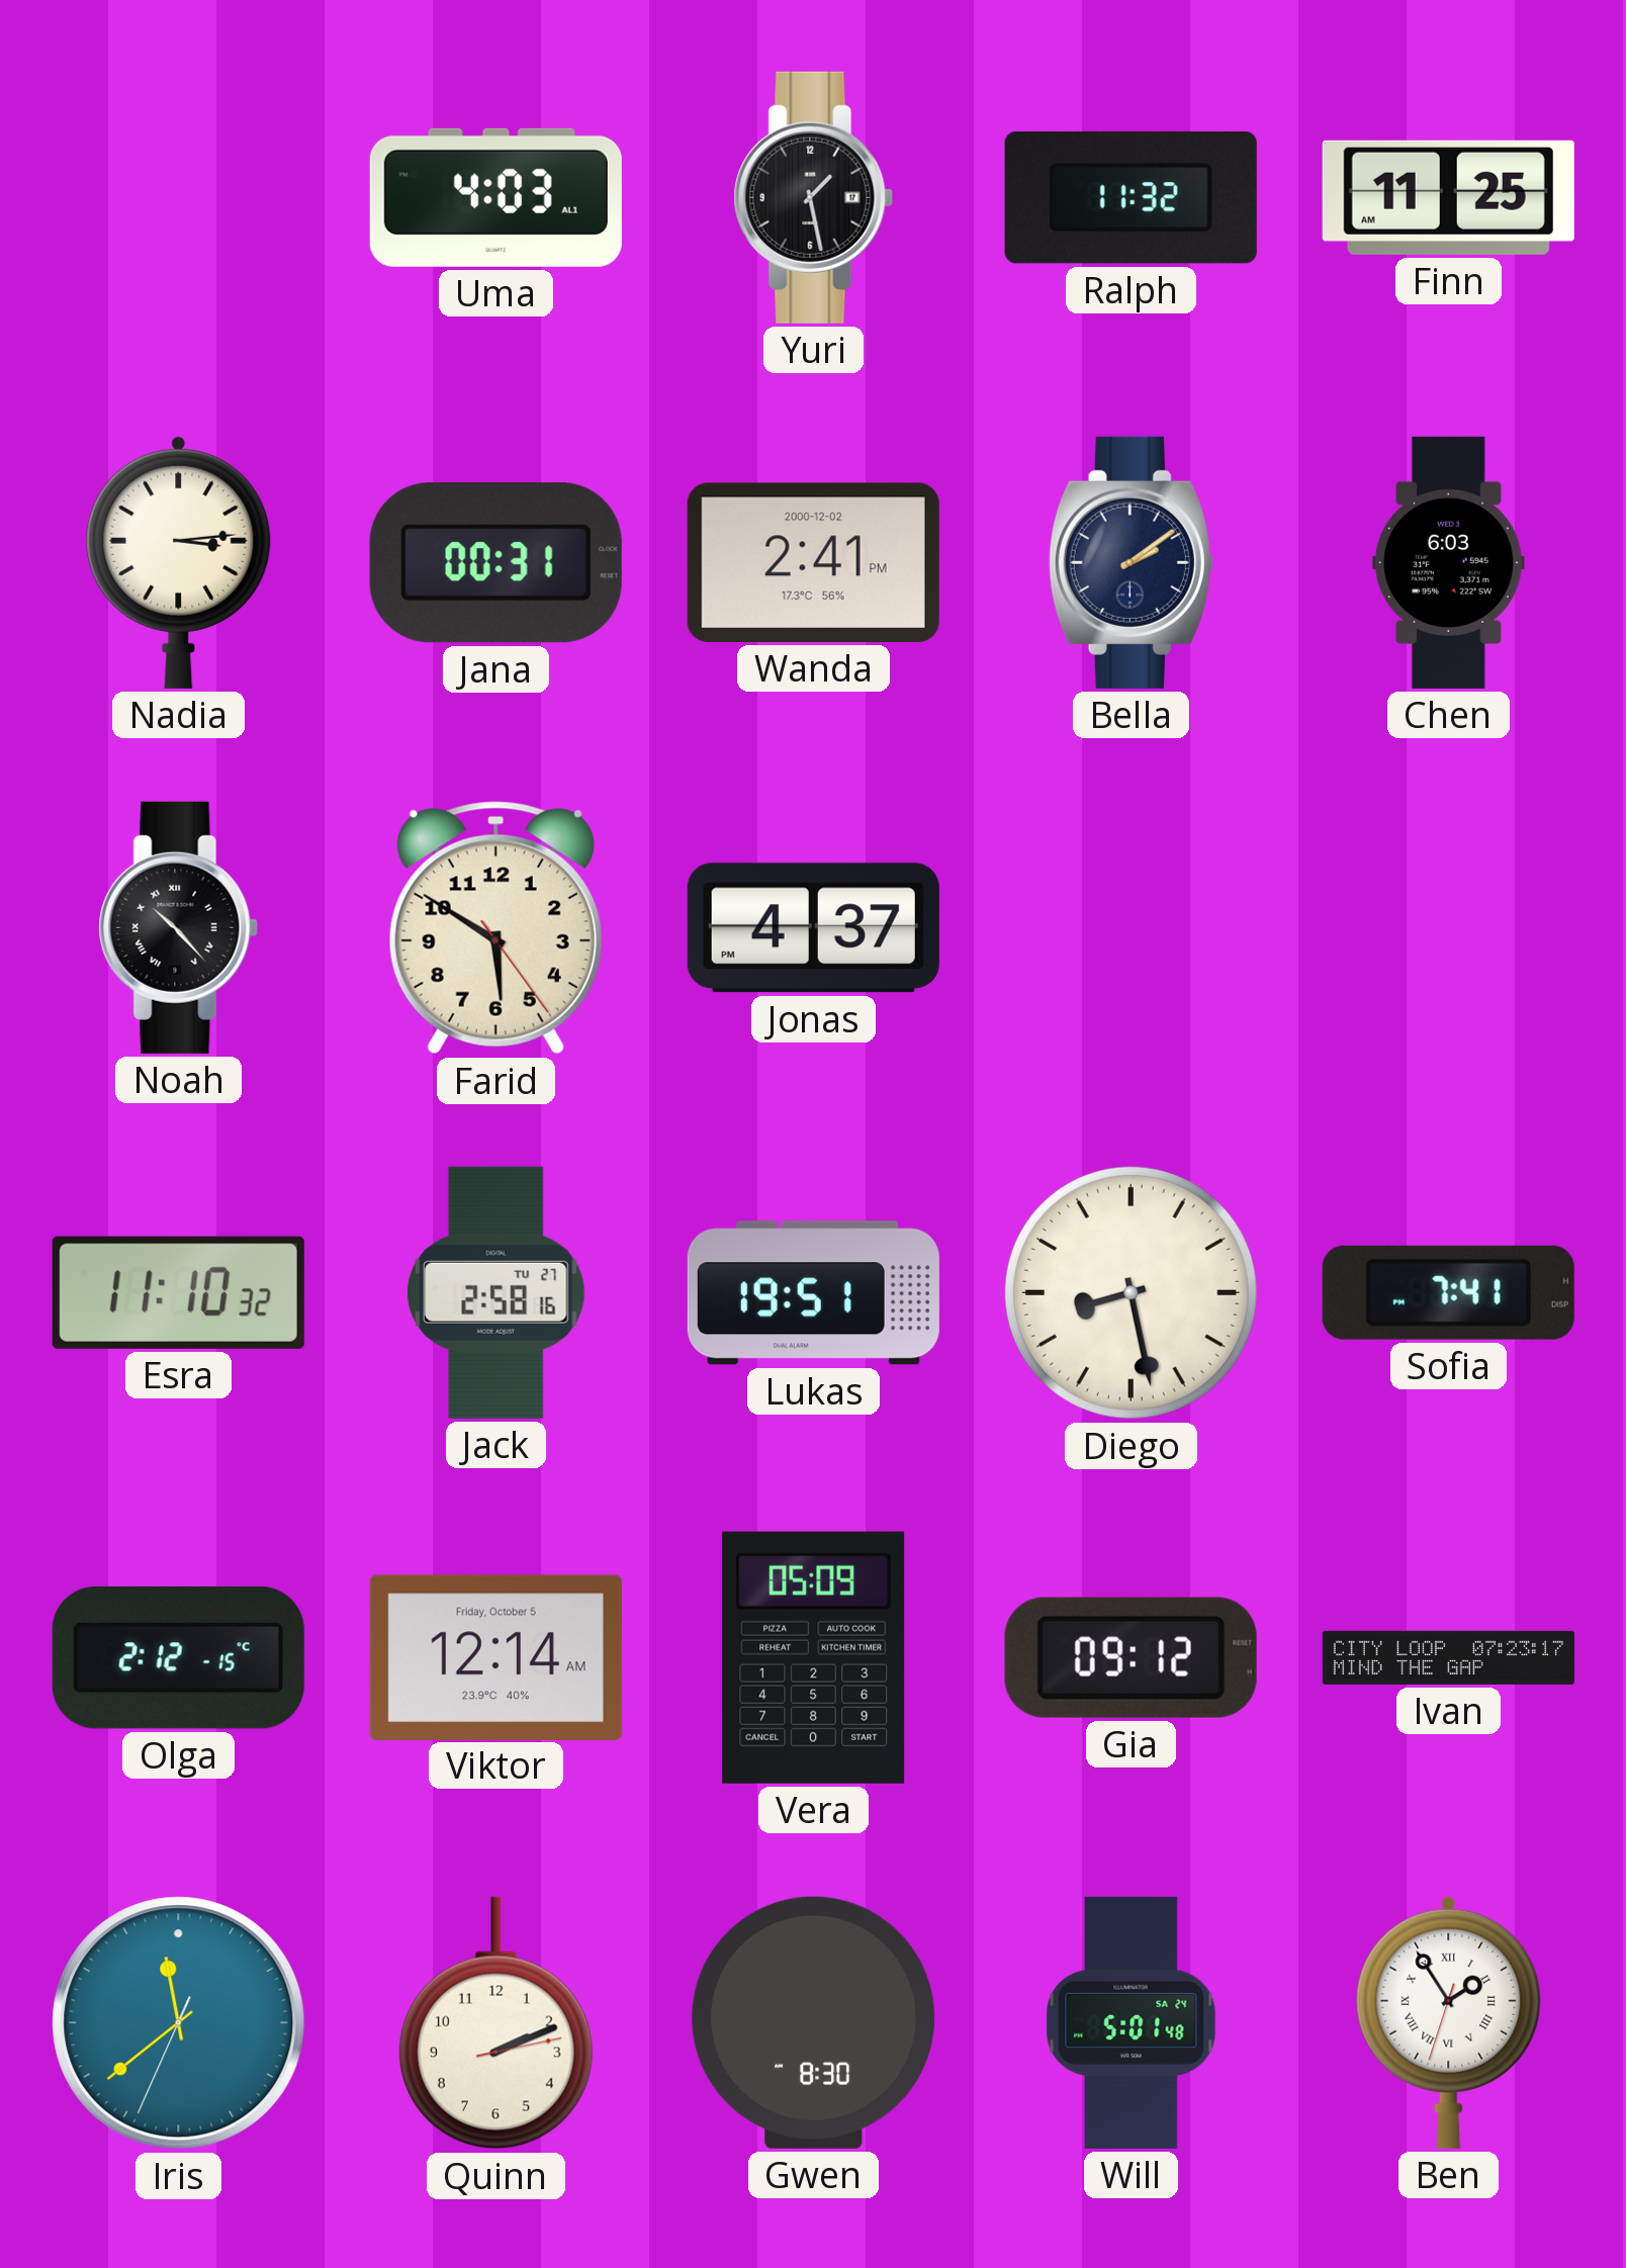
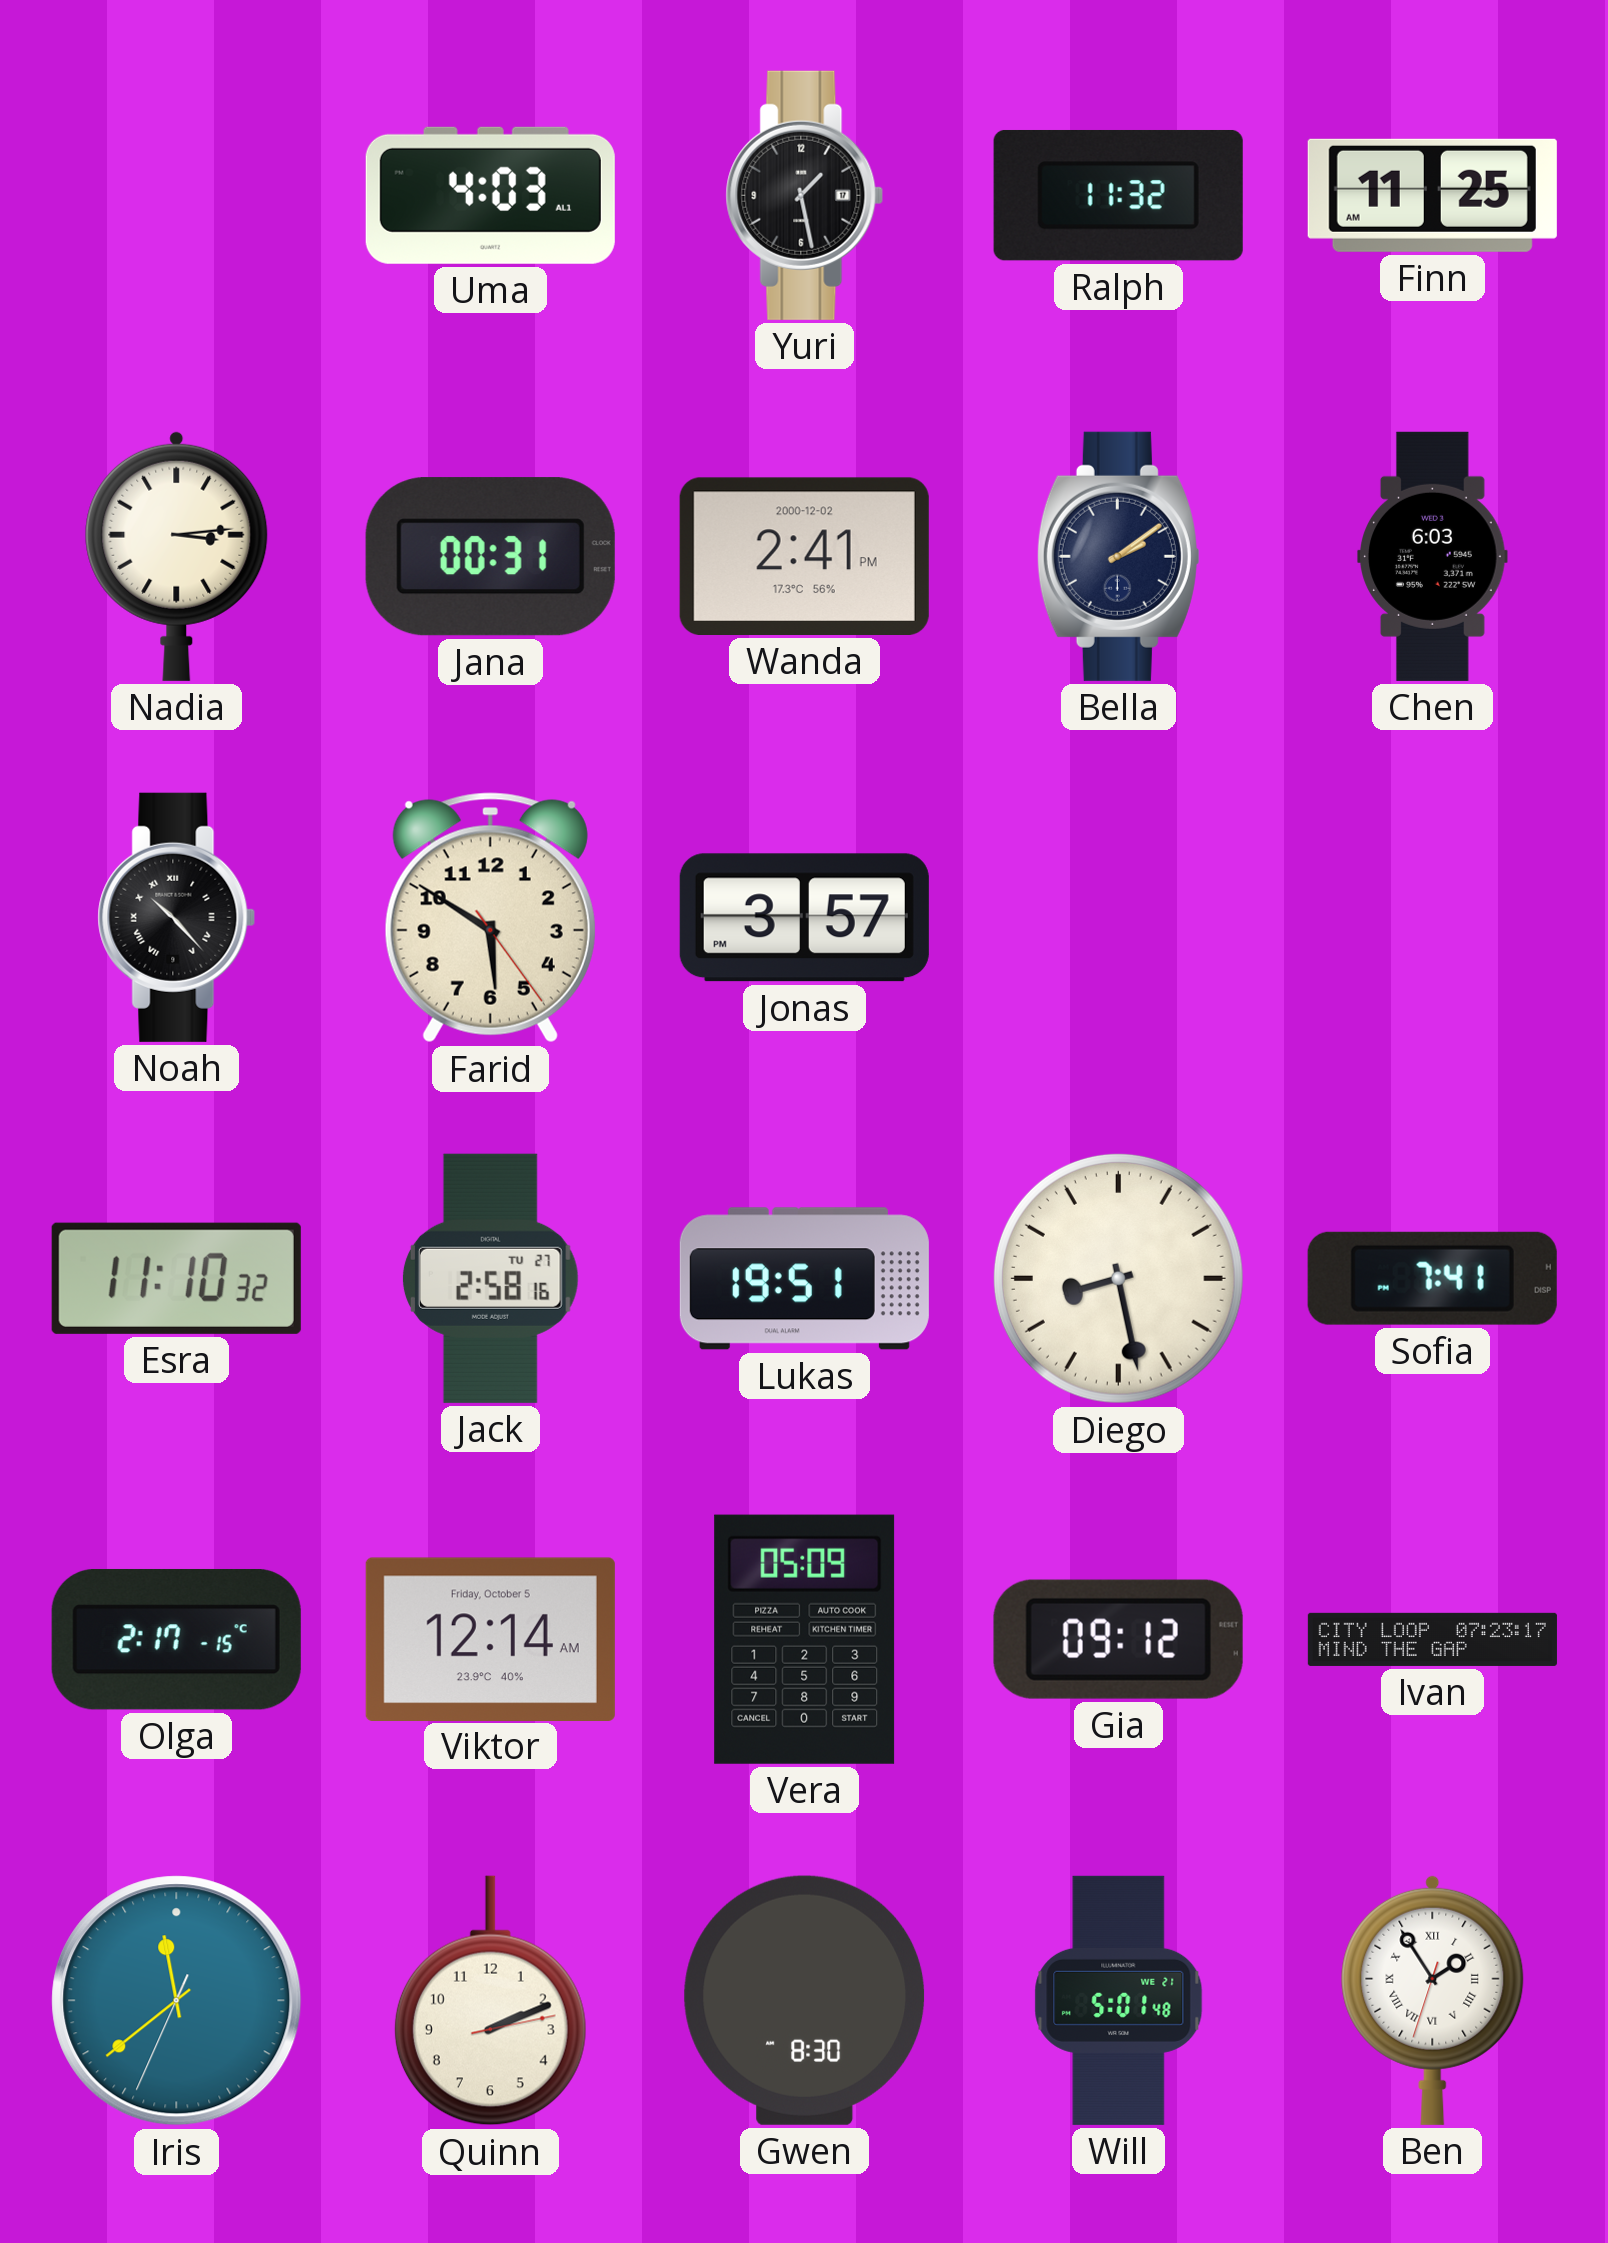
Jonas: 4:37 -> 3:57
Olga: 2:12 -> 2:17
Will date: SA 24 -> WE 21
